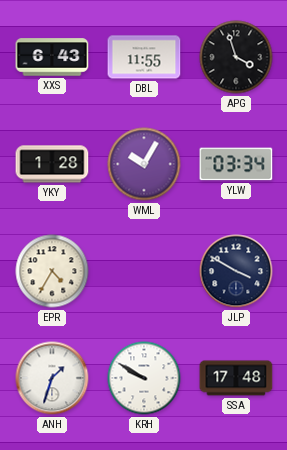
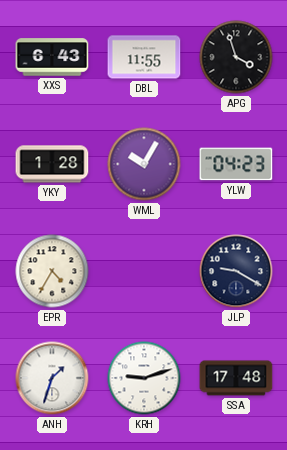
YLW: 03:34 -> 04:23
JLP: 3:50 -> 9:20
KRH: 9:50 -> 9:12
